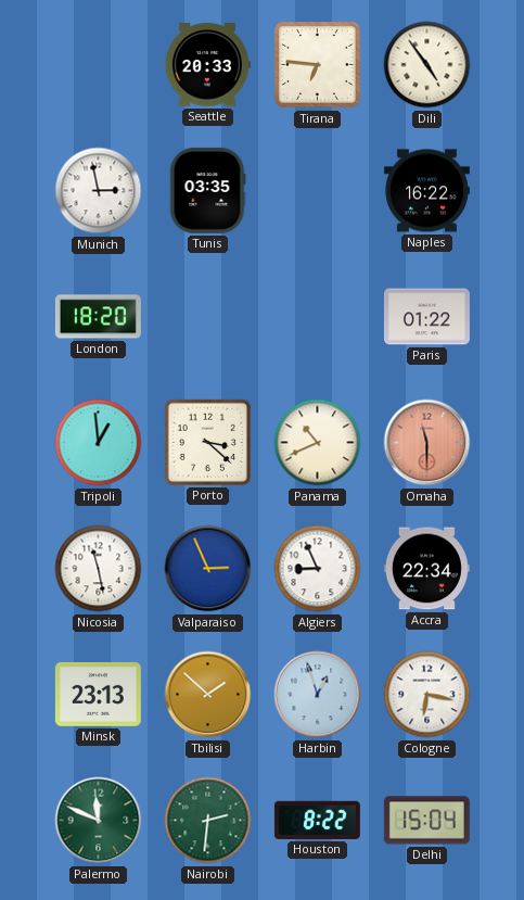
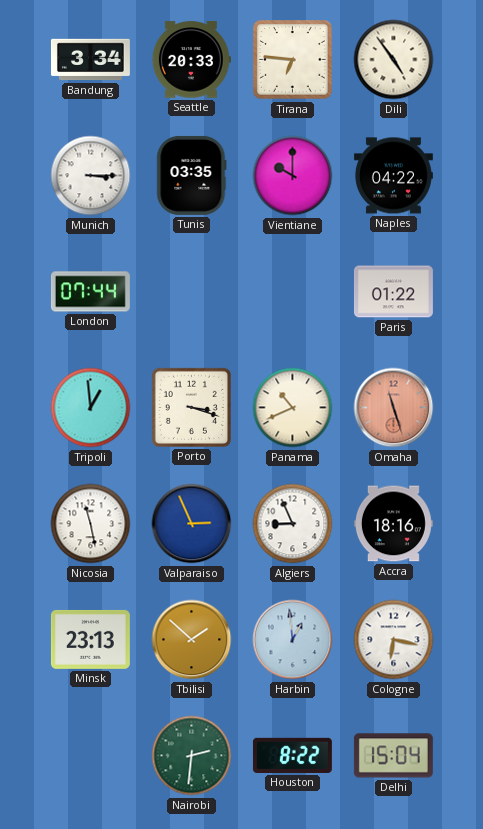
Bandung: none -> 3:34
Munich: 2:58 -> 3:15
Vientiane: none -> 10:00
Naples: 16:22 -> 04:22
London: 18:20 -> 07:44
Porto: 3:22 -> 3:18
Omaha: 11:30 -> 11:27
Accra: 22:34 -> 18:16
Harbin: 12:57 -> 12:59
Palermo: 11:49 -> none
